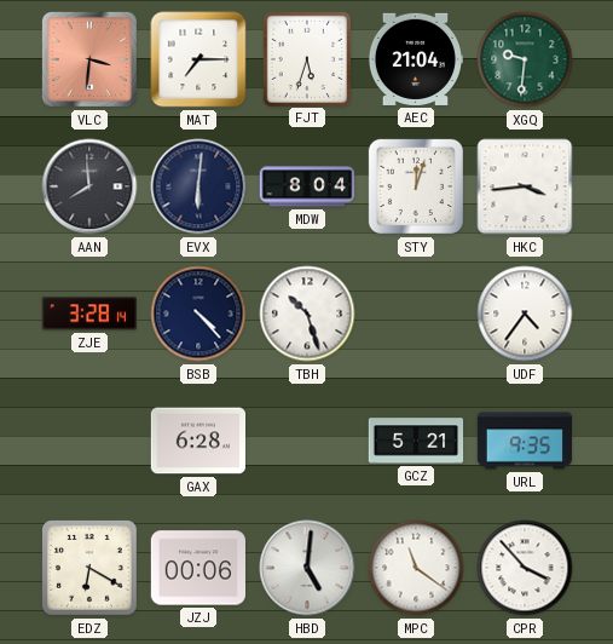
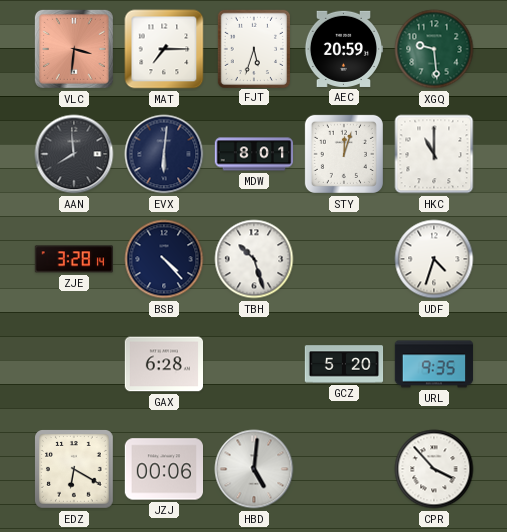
AEC: 21:04 -> 20:59
XGQ: 9:31 -> 9:29
MDW: 8:04 -> 8:01
HKC: 3:44 -> 11:00
UDF: 4:36 -> 4:33
GCZ: 5:21 -> 5:20
MPC: 11:21 -> none
